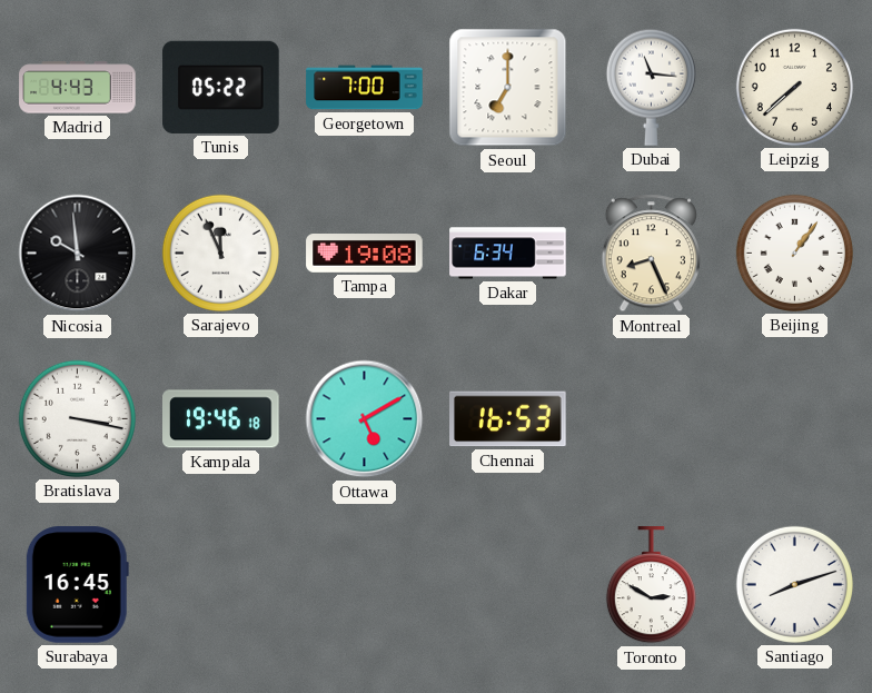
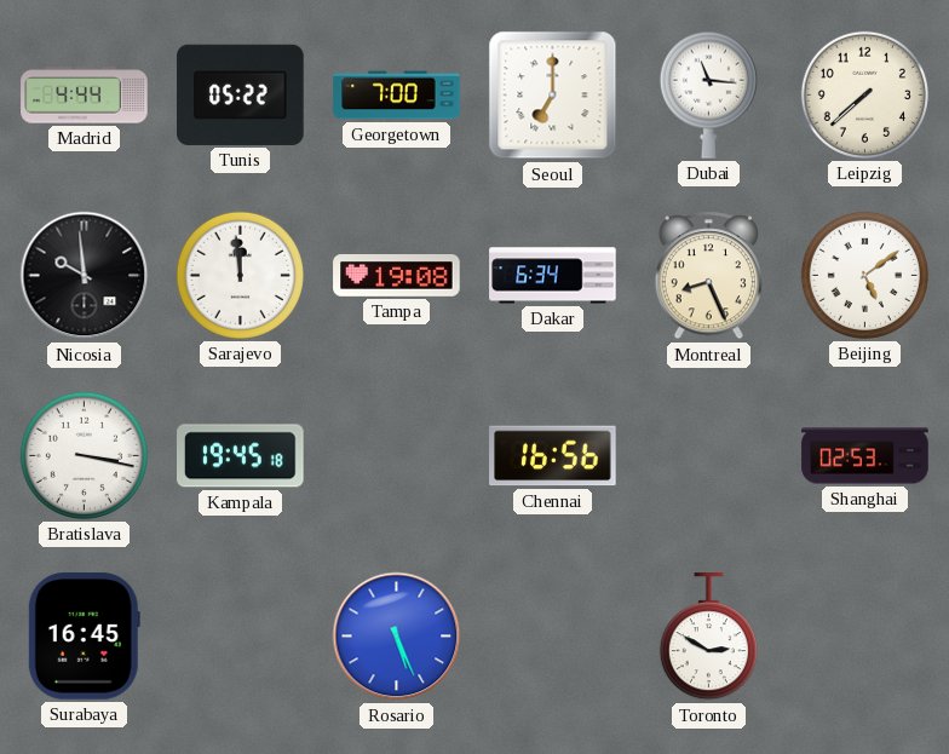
Madrid: 4:43 -> 4:44
Sarajevo: 11:56 -> 11:59
Beijing: 1:06 -> 5:09
Kampala: 19:46 -> 19:45
Ottawa: 5:10 -> none
Chennai: 16:53 -> 16:56
Shanghai: none -> 02:53
Rosario: none -> 5:26
Santiago: 8:12 -> none
